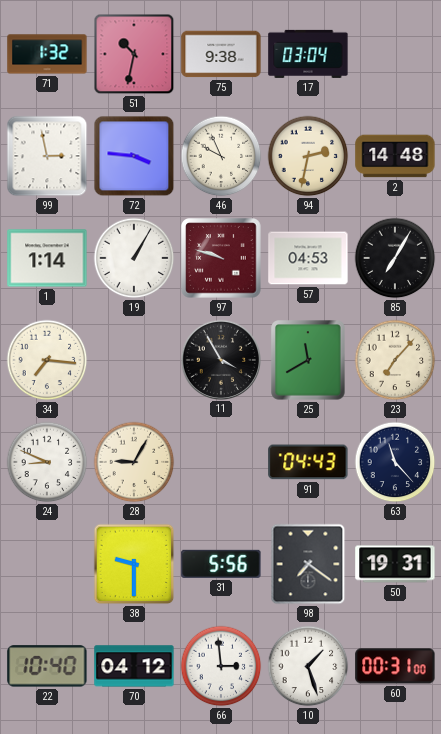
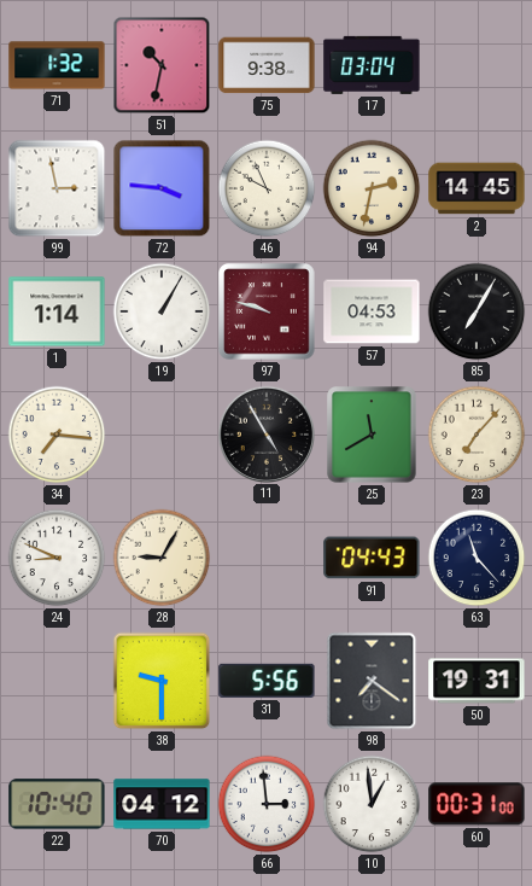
2: 14:48 -> 14:45
11: 3:55 -> 4:55
10: 1:27 -> 12:59
